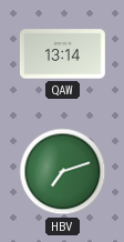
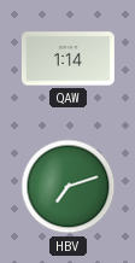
QAW: 13:14 -> 1:14
